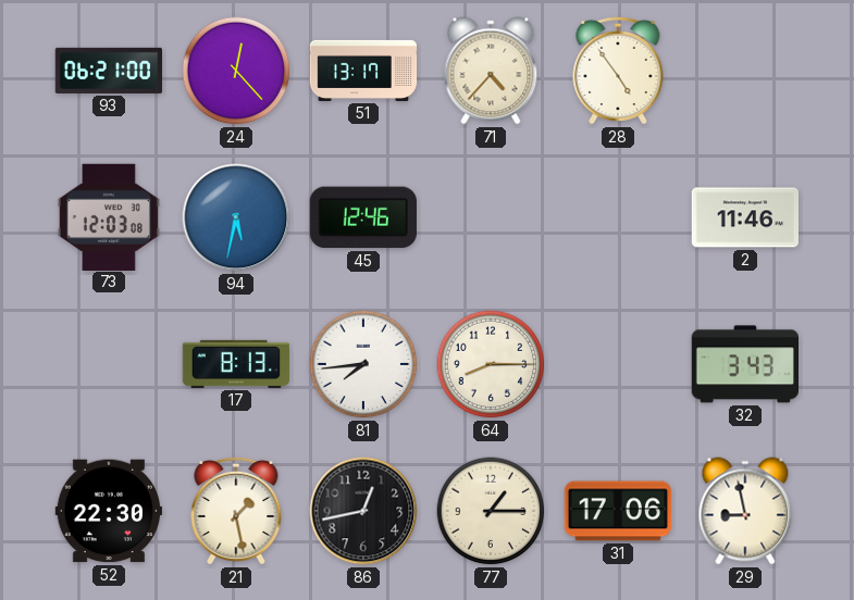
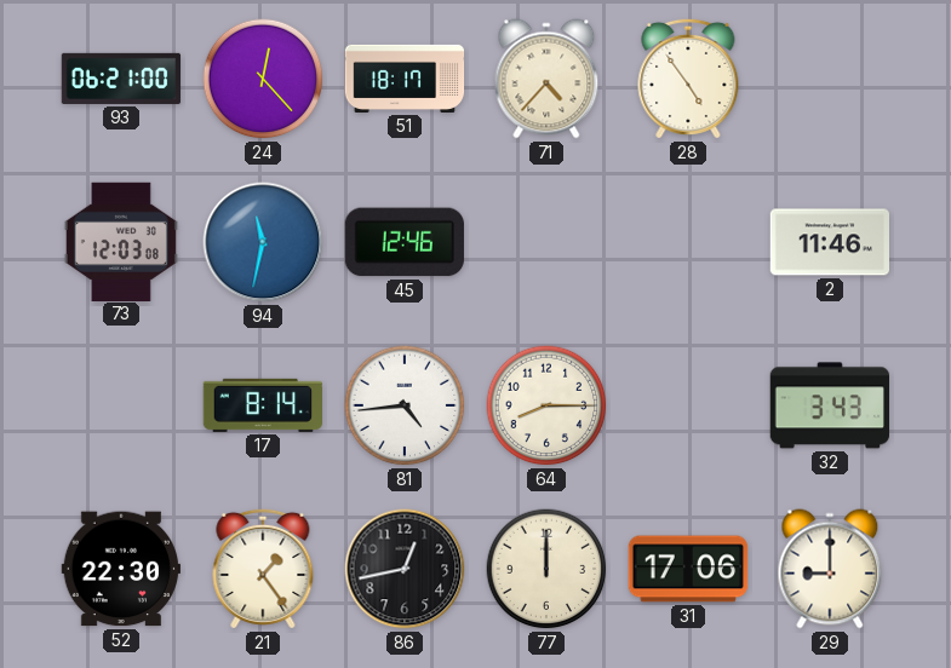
51: 13:17 -> 18:17
94: 5:32 -> 11:32
17: 8:13 -> 8:14
81: 7:44 -> 4:44
21: 1:28 -> 1:24
77: 1:15 -> 12:00
29: 8:58 -> 9:00
